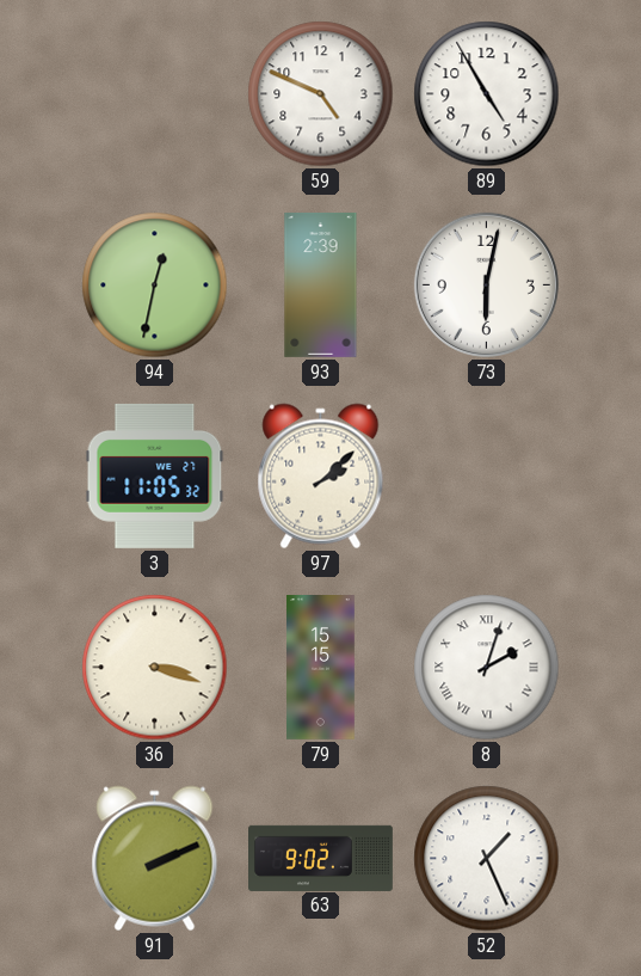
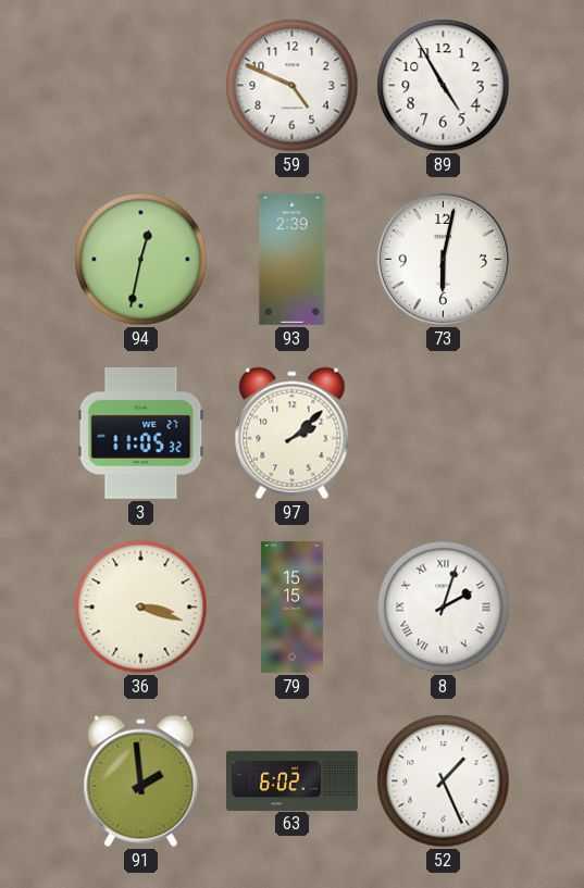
91: 2:11 -> 1:59
63: 9:02 -> 6:02
